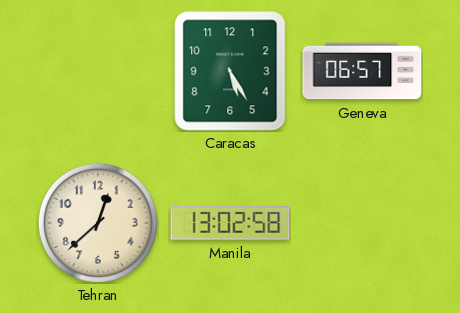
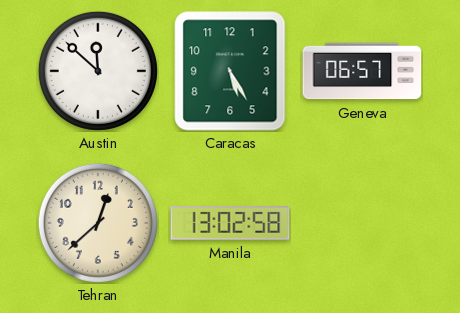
Austin: none -> 11:52
